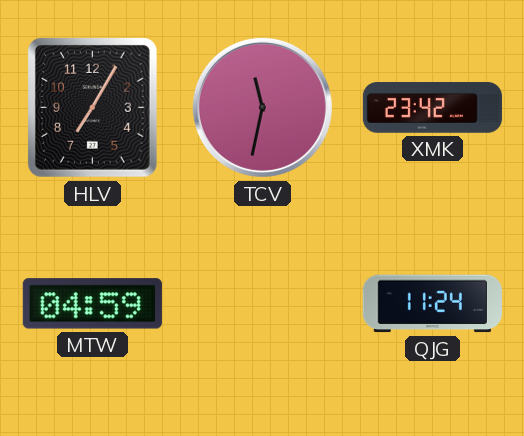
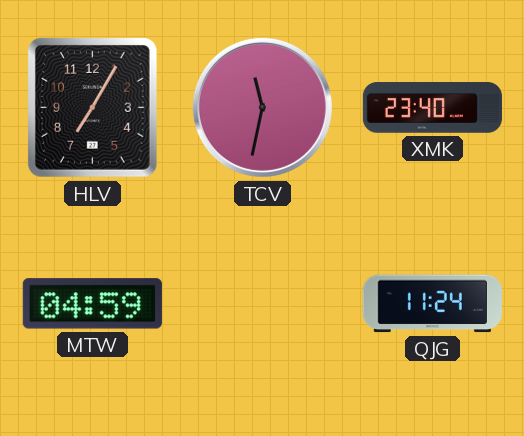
XMK: 23:42 -> 23:40
